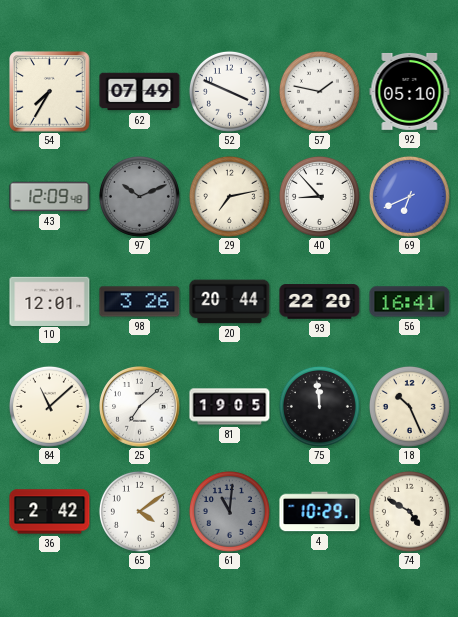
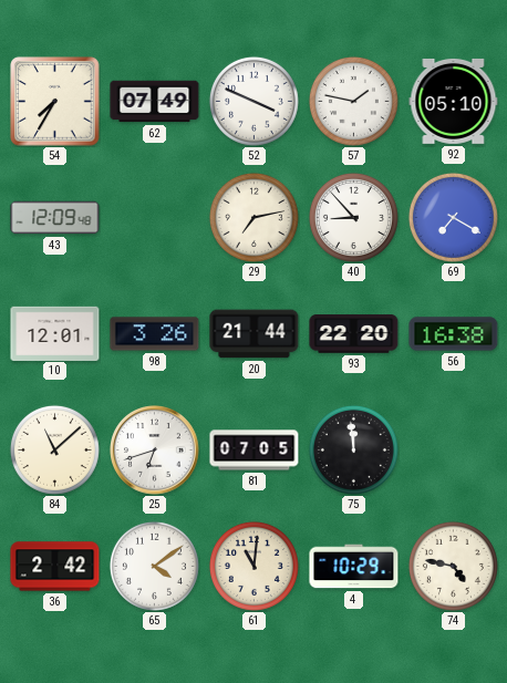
97: 10:11 -> none
69: 6:41 -> 7:20
20: 20:44 -> 21:44
56: 16:41 -> 16:38
25: 7:08 -> 6:42
81: 19:05 -> 07:05
18: 10:26 -> none
61 dial: grey -> cream
74: 4:50 -> 4:47
